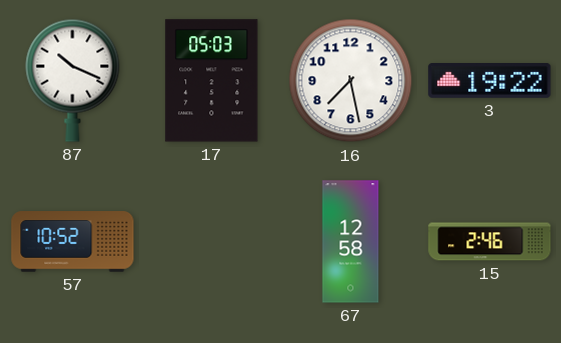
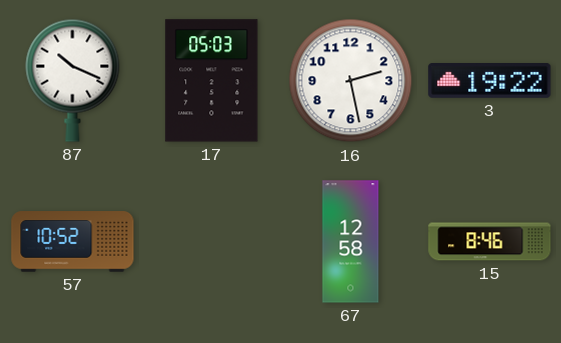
16: 7:28 -> 2:28
15: 2:46 -> 8:46
